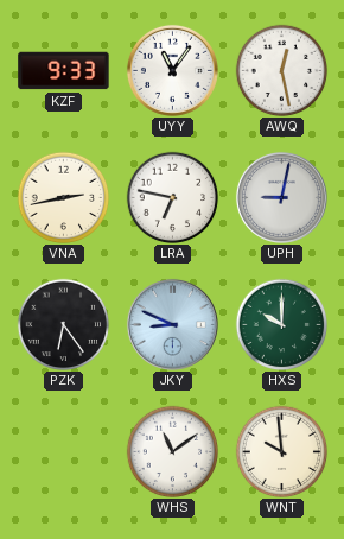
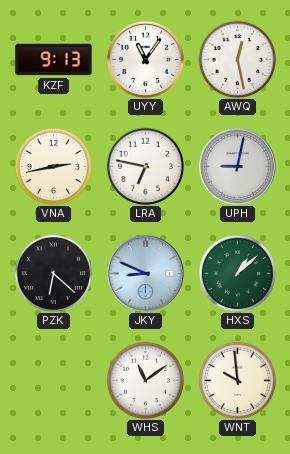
KZF: 9:33 -> 9:13
PZK: 6:24 -> 6:22
HXS: 10:00 -> 1:08
